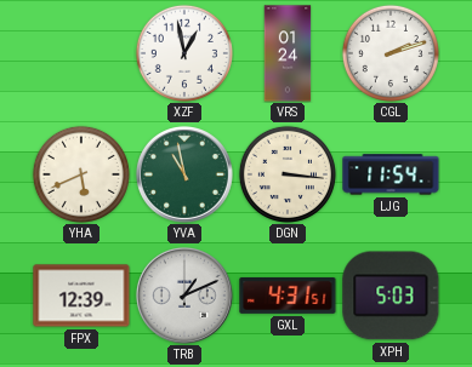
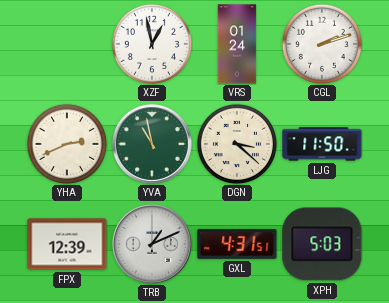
YHA: 5:41 -> 2:41
DGN: 3:16 -> 3:22
LJG: 11:54 -> 11:50
